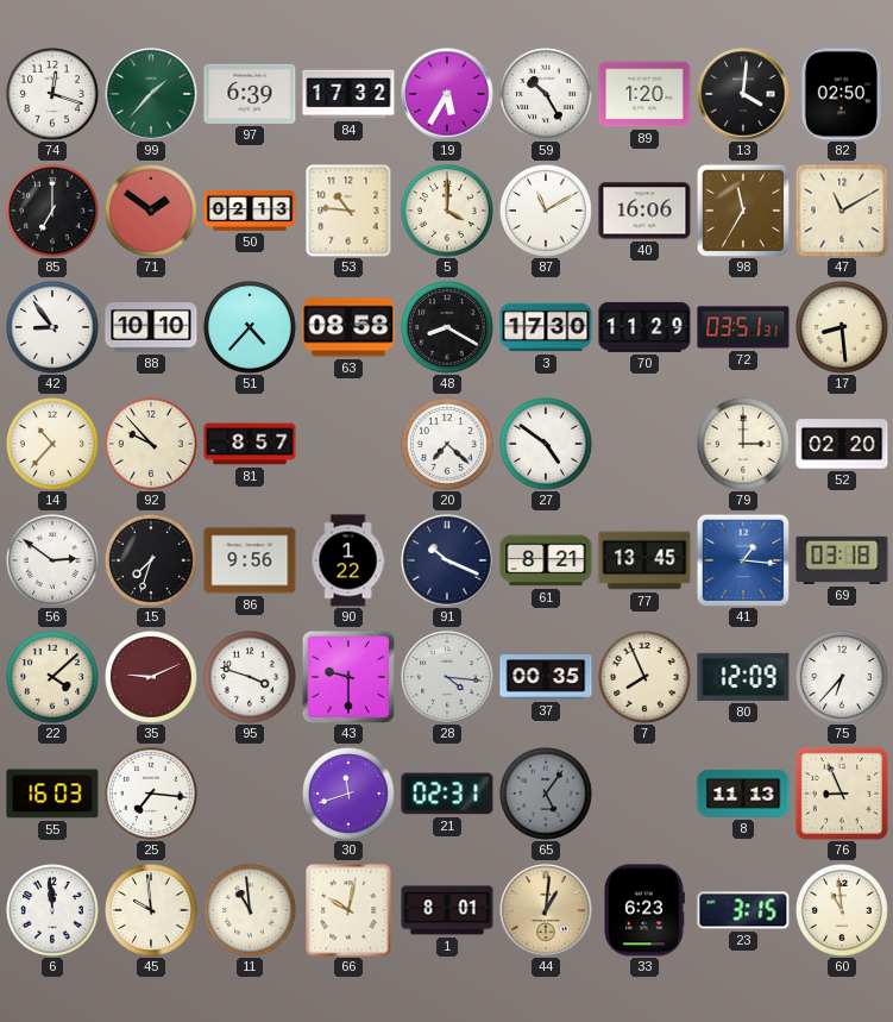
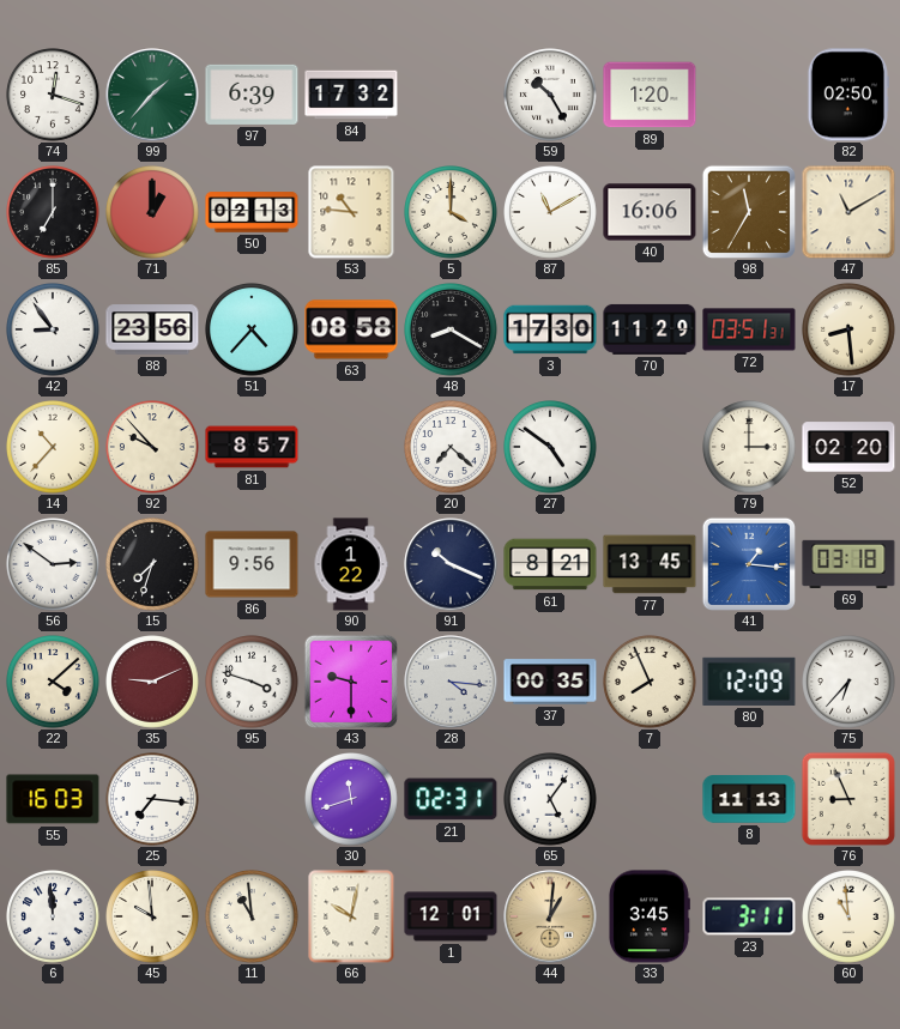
19: 5:35 -> none
13: 4:01 -> none
71: 1:51 -> 1:00
88: 10:10 -> 23:56
65 dial: grey -> white
1: 8:01 -> 12:01
33: 6:23 -> 3:45
23: 3:15 -> 3:11
